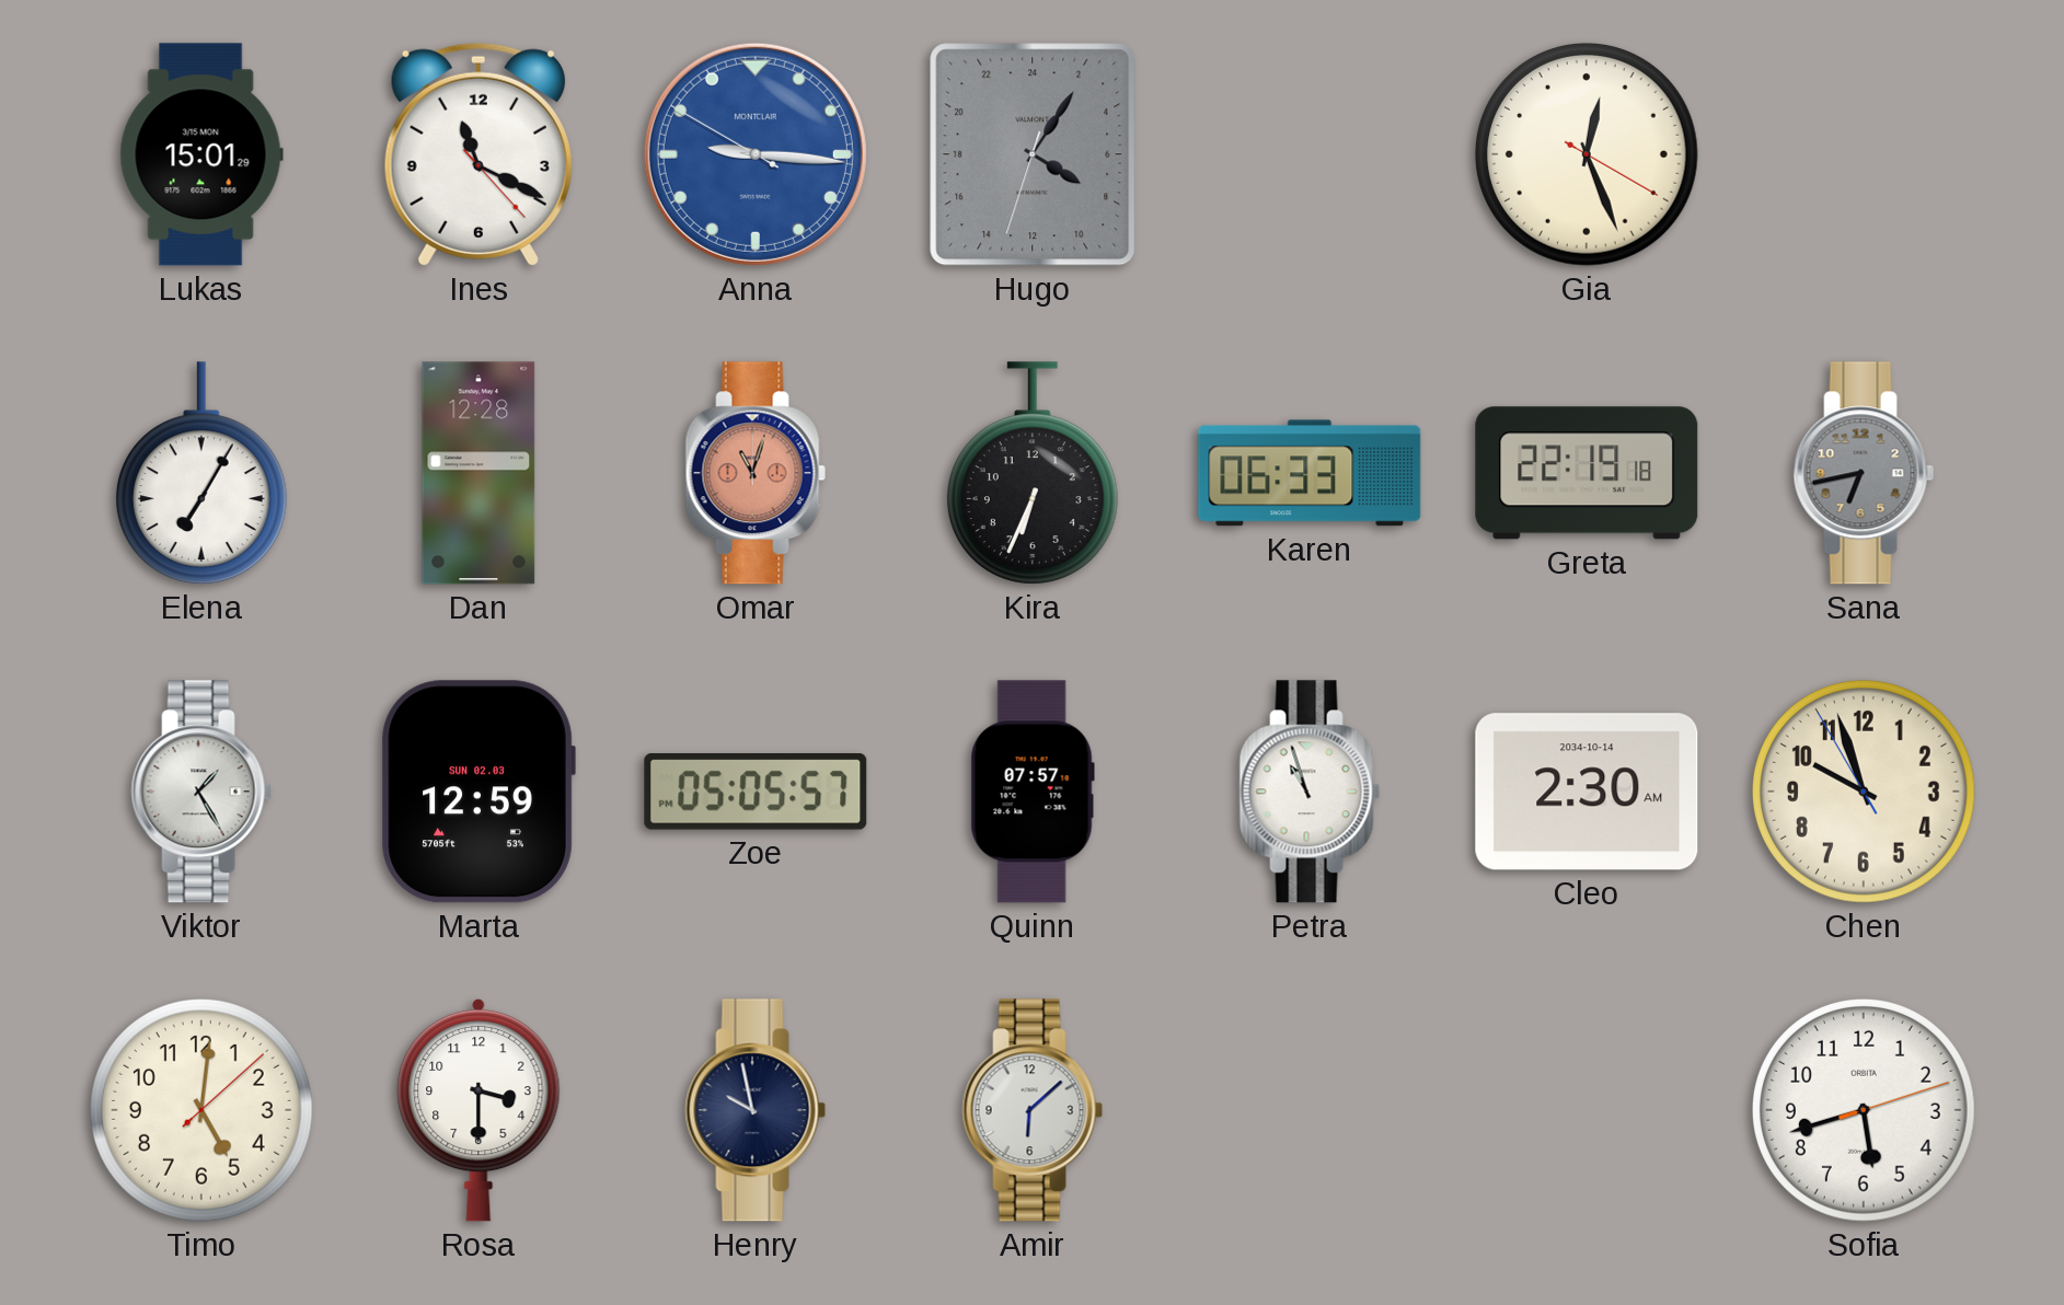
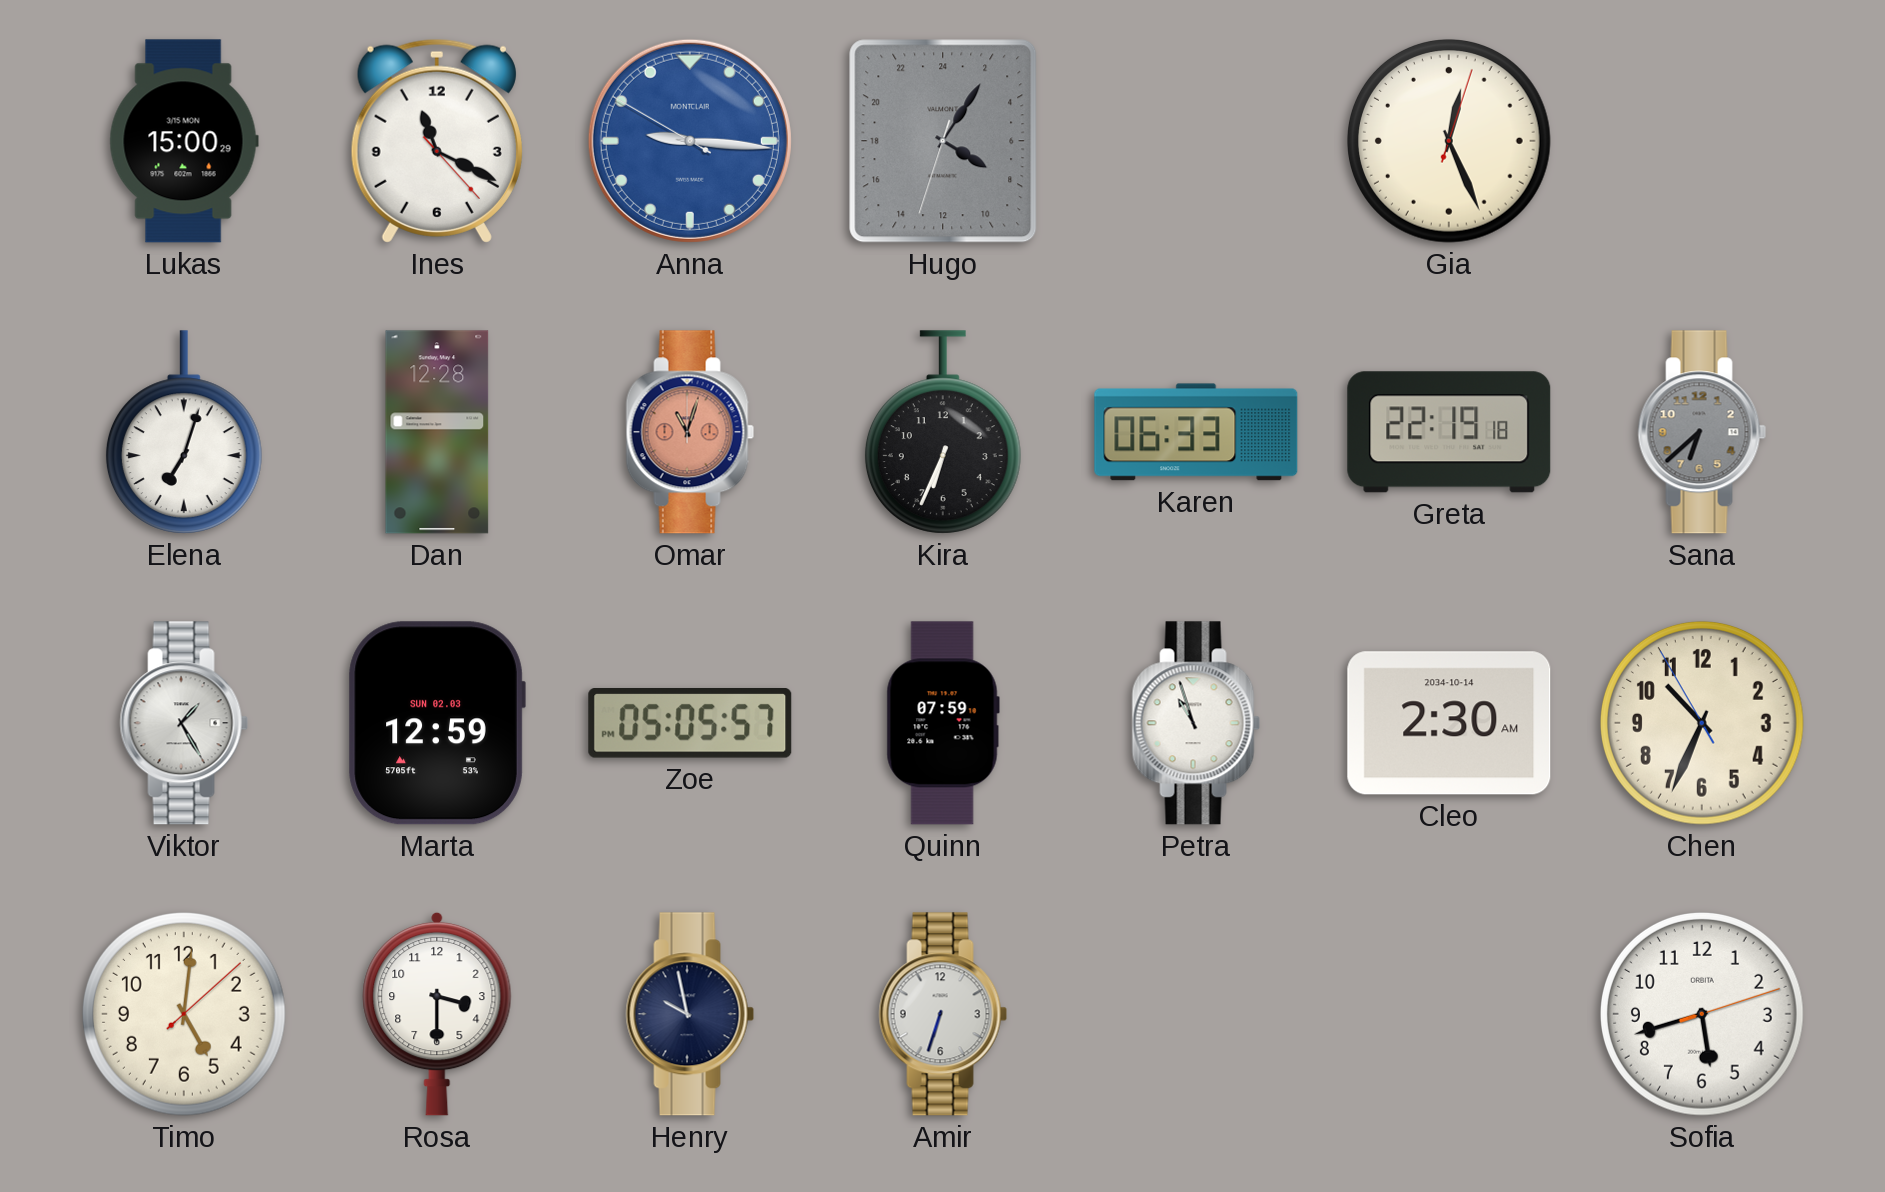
Lukas: 15:01 -> 15:00
Gia: 12:26:20 -> 12:26:03
Elena: 7:05 -> 7:03
Sana: 6:43 -> 6:38
Quinn: 07:57 -> 07:59
Chen: 9:56 -> 10:33
Amir: 6:08 -> 6:33
